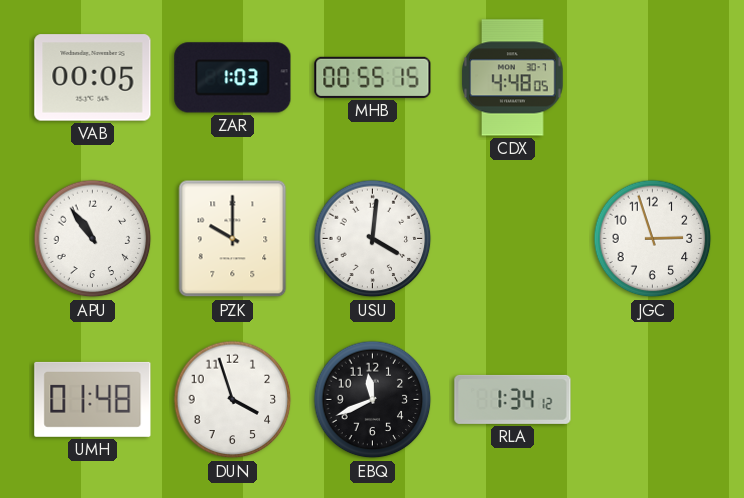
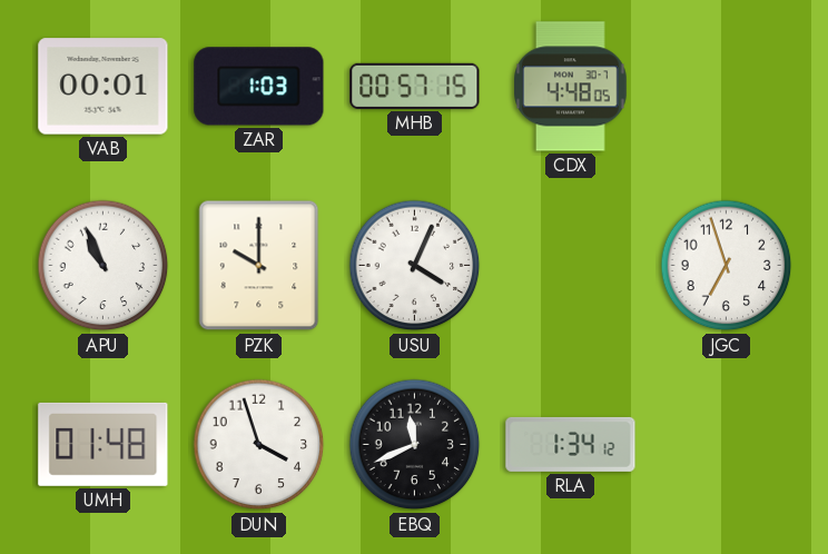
VAB: 00:05 -> 00:01
MHB: 00:55 -> 00:57
APU: 10:54 -> 10:56
USU: 4:01 -> 4:04
JGC: 2:57 -> 6:57
